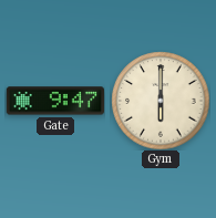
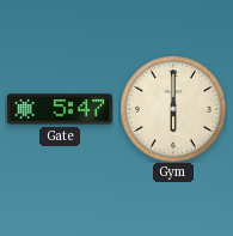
Gate: 9:47 -> 5:47
